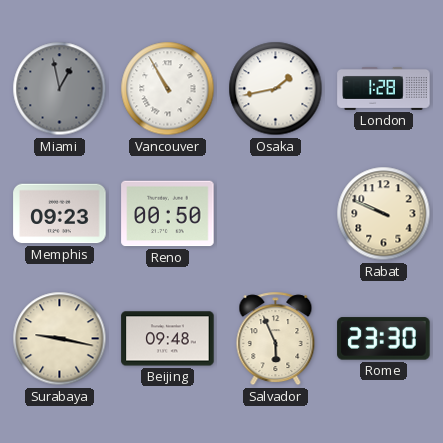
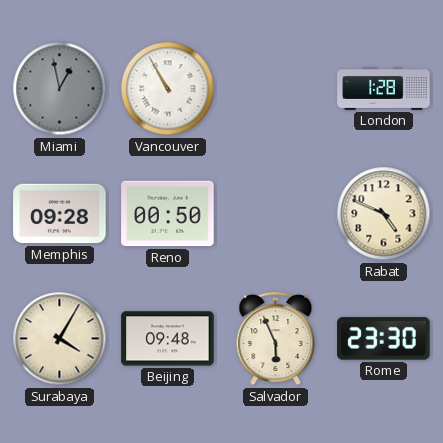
Osaka: 1:43 -> none
Memphis: 09:23 -> 09:28
Rabat: 9:49 -> 4:49
Surabaya: 9:17 -> 4:05
